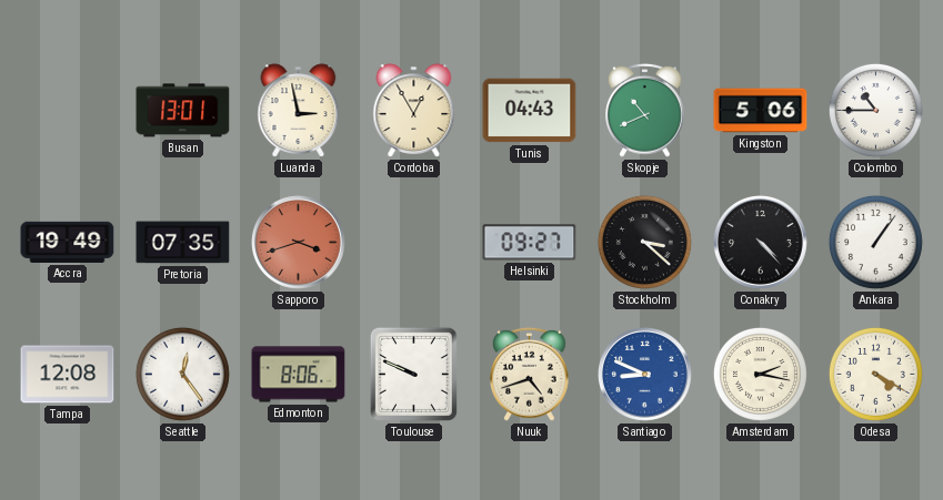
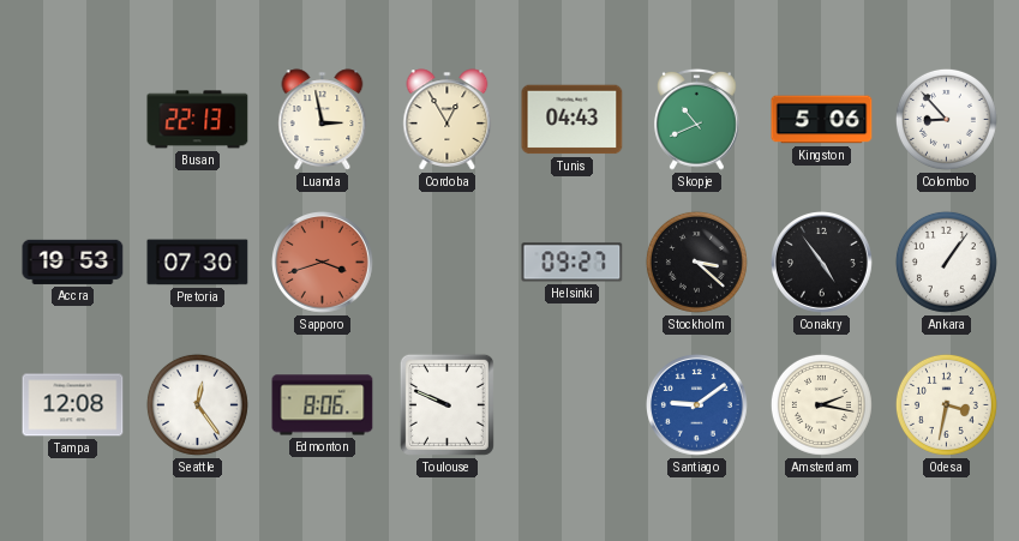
Busan: 13:01 -> 22:13
Colombo: 10:45 -> 8:53
Accra: 19:49 -> 19:53
Pretoria: 07:35 -> 07:30
Conakry: 4:23 -> 4:54
Nuuk: 4:42 -> none
Santiago: 8:49 -> 9:09
Odesa: 4:20 -> 3:32
